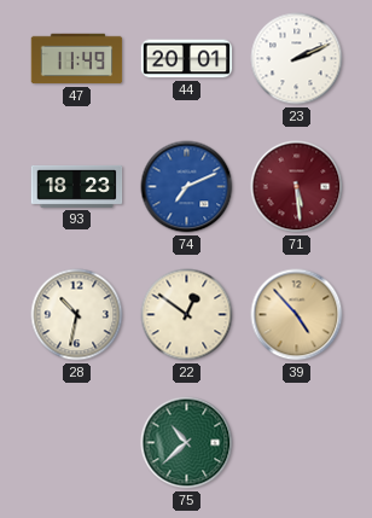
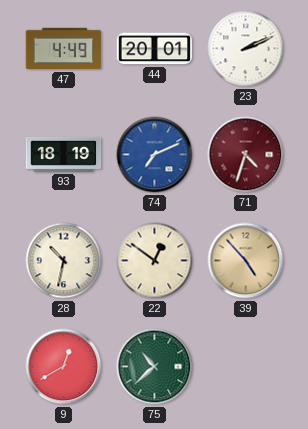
47: 11:49 -> 4:49
93: 18:23 -> 18:19
71: 5:29 -> 4:33
9: none -> 12:40
